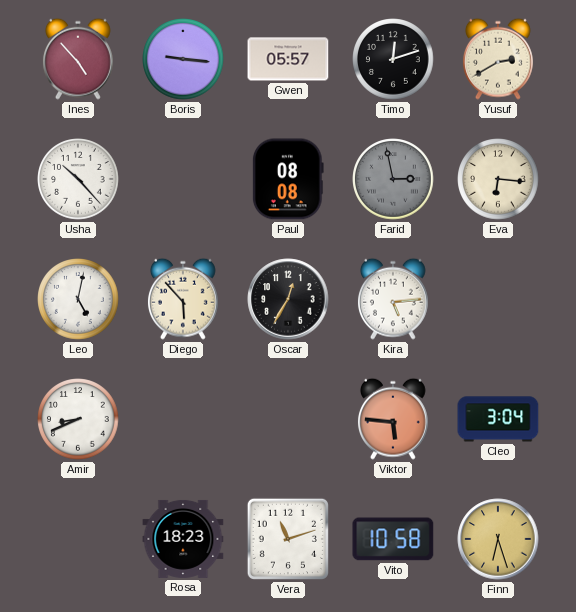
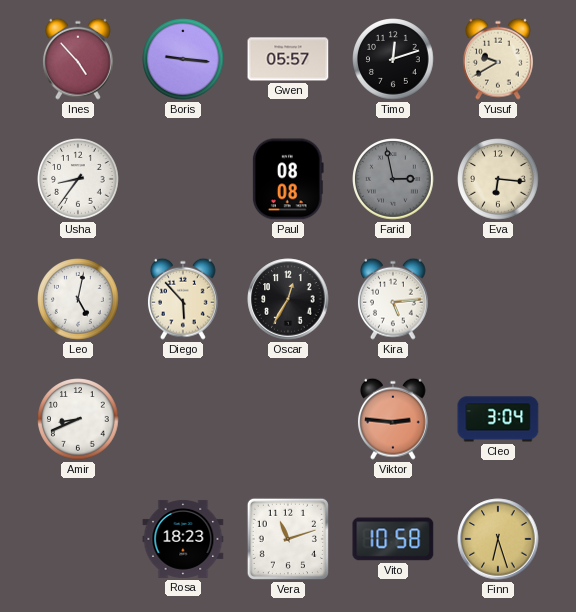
Yusuf: 2:40 -> 9:40
Usha: 10:23 -> 8:36
Viktor: 5:46 -> 2:46
